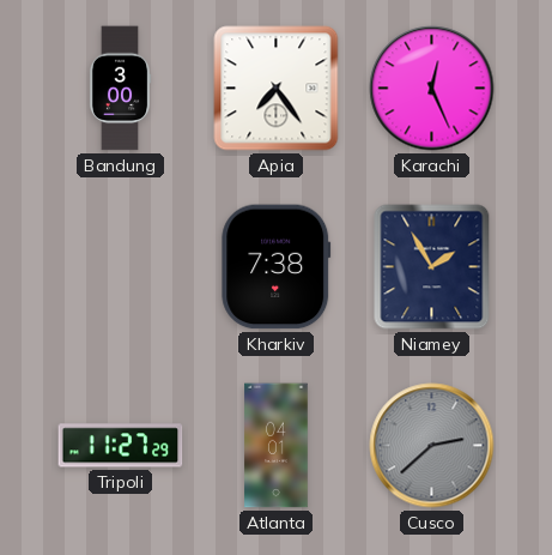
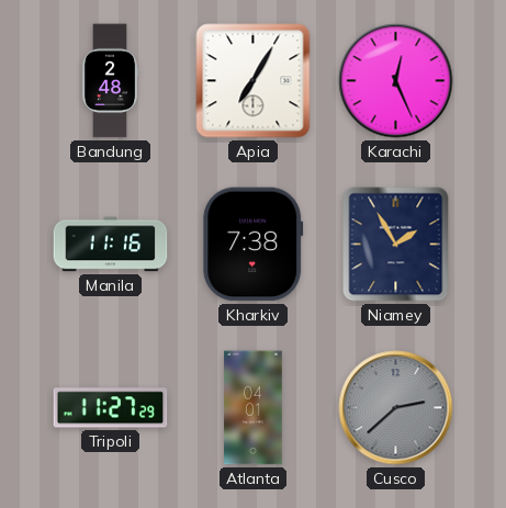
Bandung: 3:00 -> 2:48
Apia: 7:24 -> 7:05
Manila: none -> 11:16
